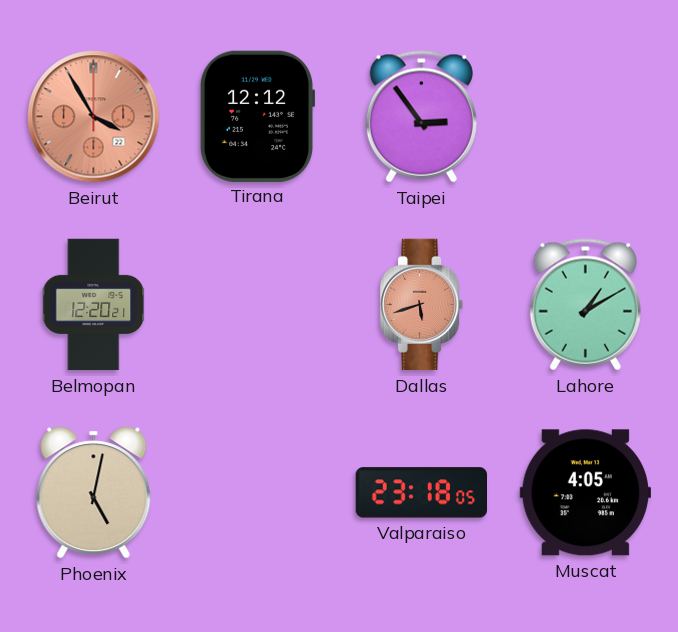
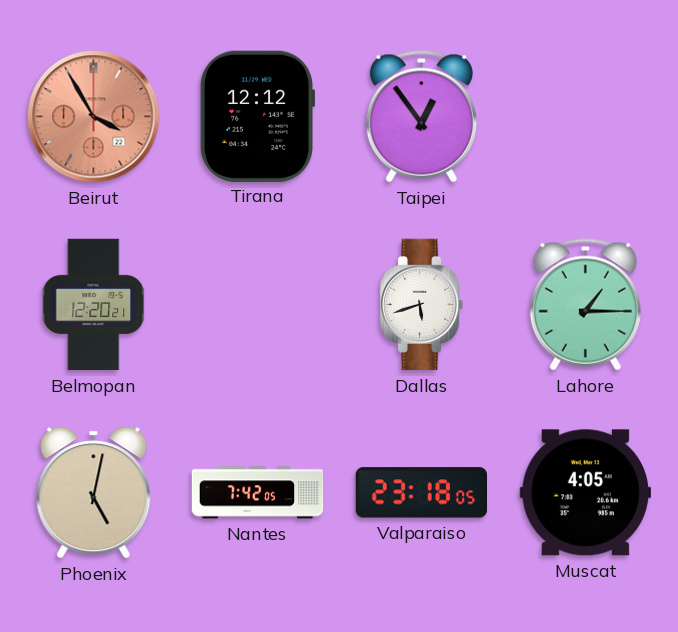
Taipei: 2:54 -> 12:54
Dallas dial: salmon -> white
Lahore: 1:10 -> 1:15
Nantes: none -> 7:42
